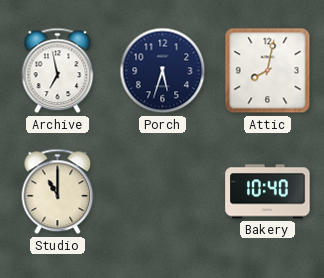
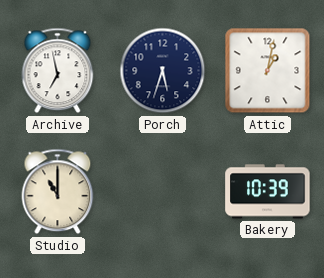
Attic: 8:02 -> 1:02
Bakery: 10:40 -> 10:39
